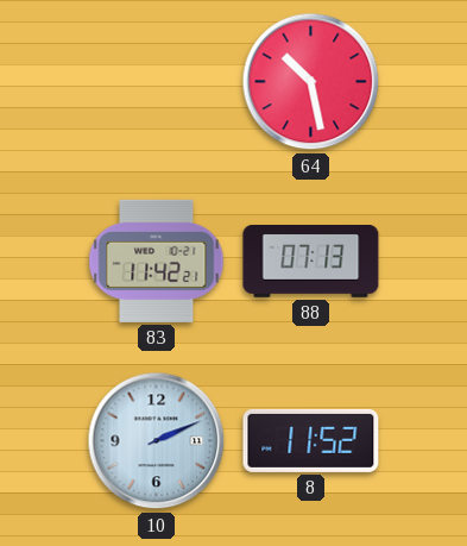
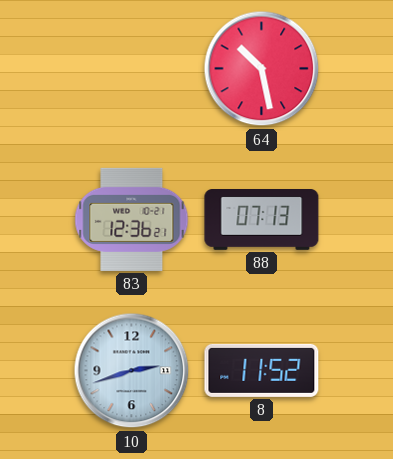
83: 11:42 -> 12:36
10: 2:11 -> 2:42
